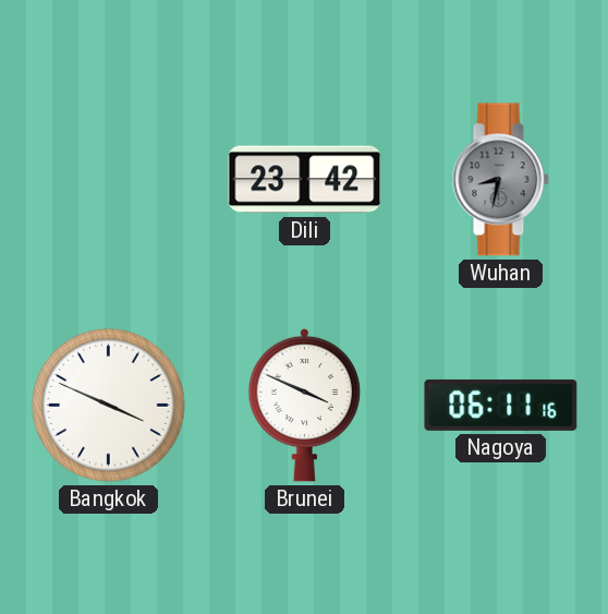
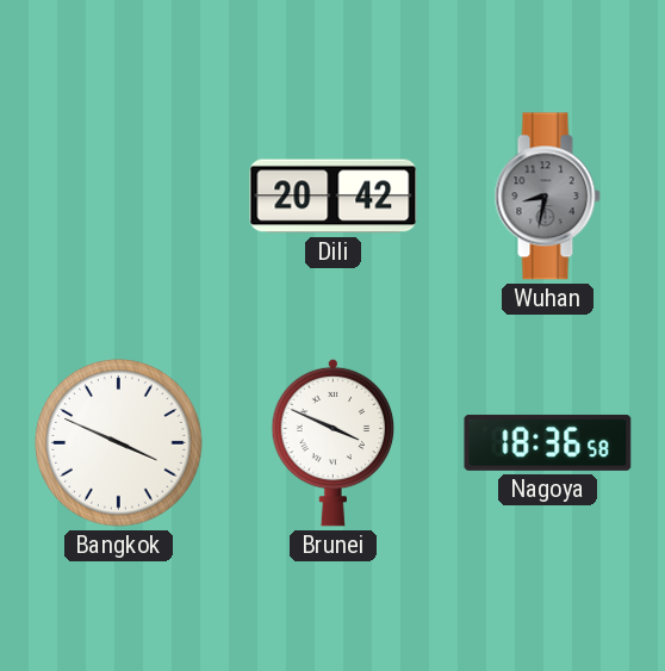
Dili: 23:42 -> 20:42
Nagoya: 06:11 -> 18:36
